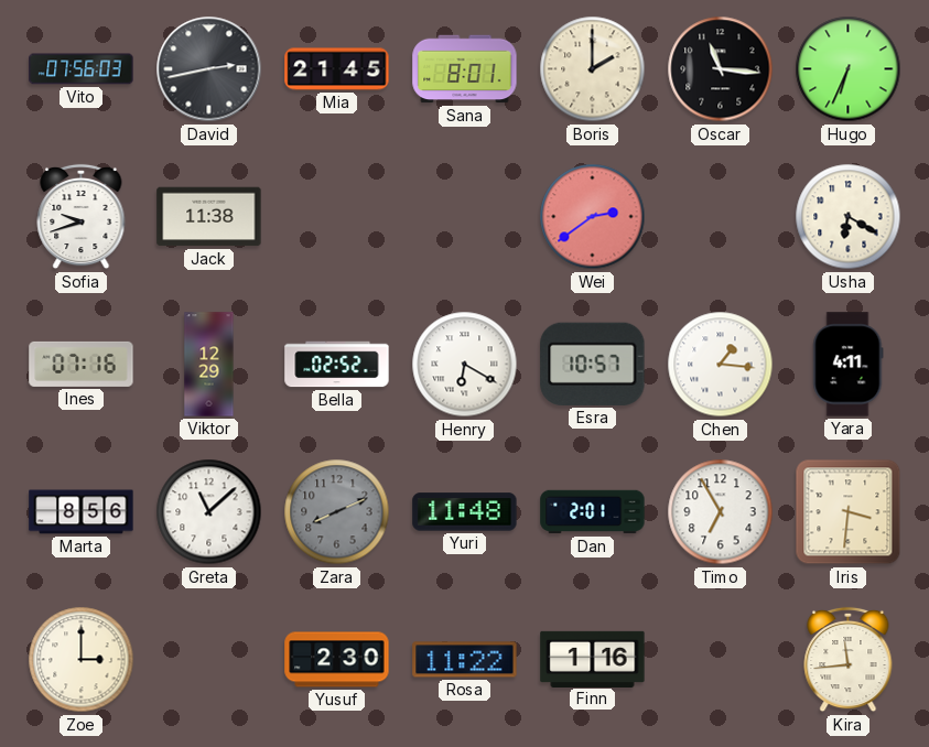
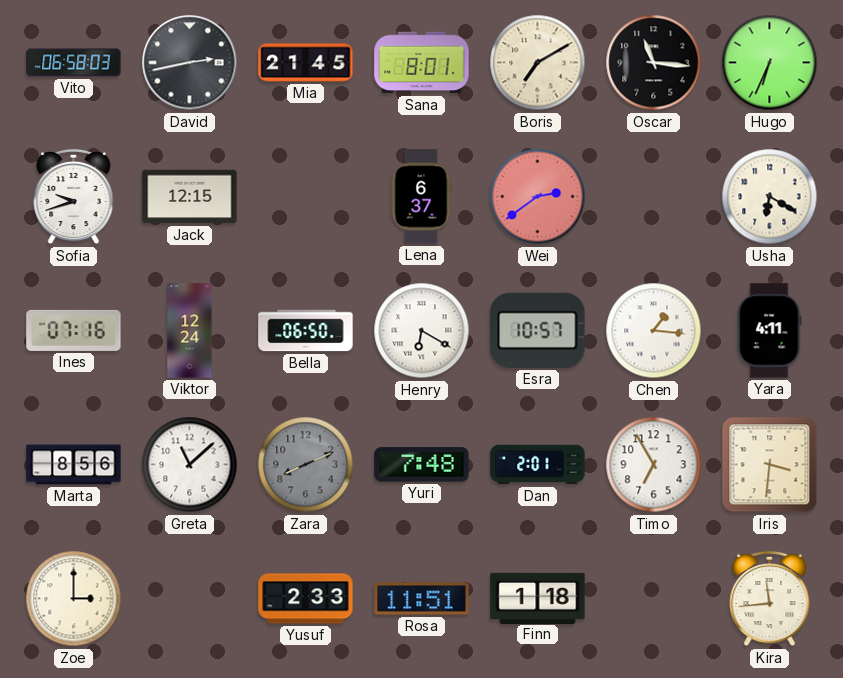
Vito: 07:56 -> 06:58
Boris: 2:00 -> 7:10
Jack: 11:38 -> 12:15
Lena: none -> 6:37
Viktor: 12:29 -> 12:24
Bella: 02:52 -> 06:50
Yuri: 11:48 -> 7:48
Yusuf: 2:30 -> 2:33
Rosa: 11:22 -> 11:51
Finn: 1:16 -> 1:18
